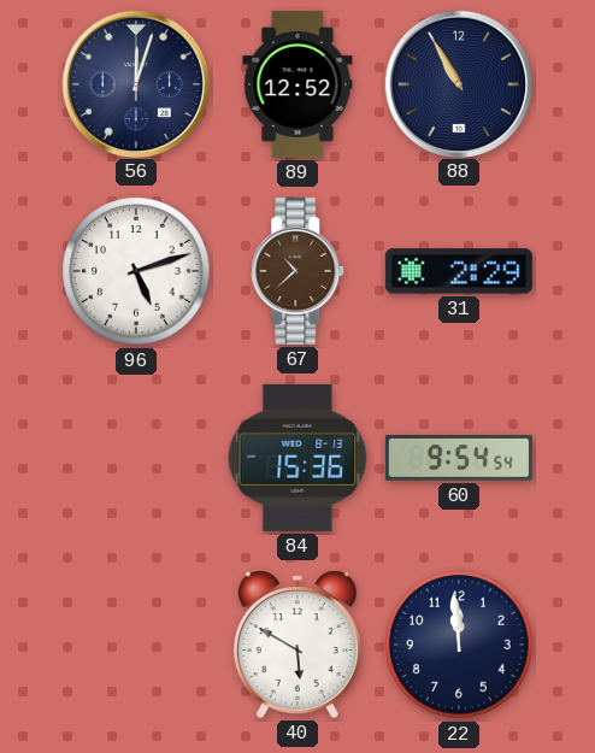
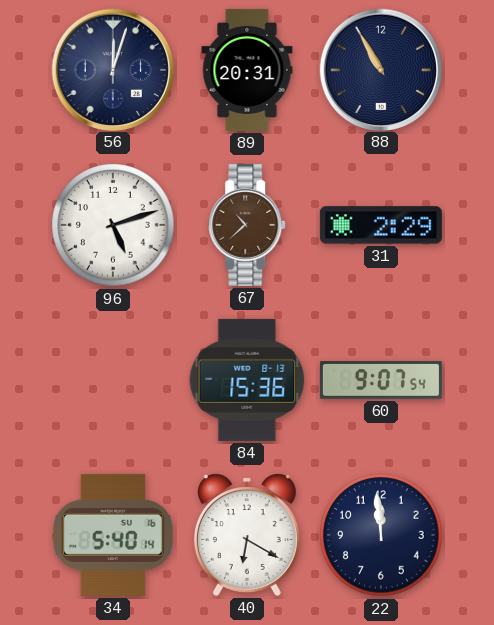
89: 12:52 -> 20:31
60: 9:54 -> 9:07
34: none -> 5:40
40: 5:50 -> 6:20
